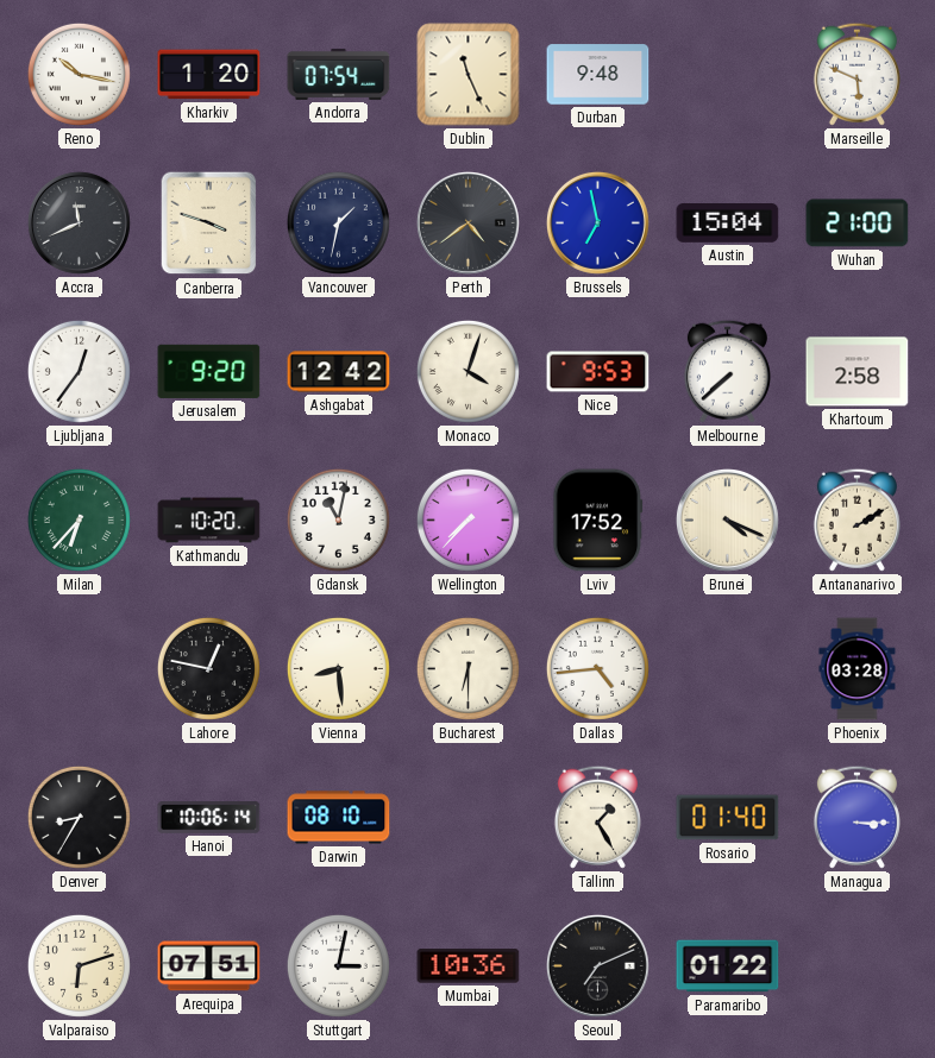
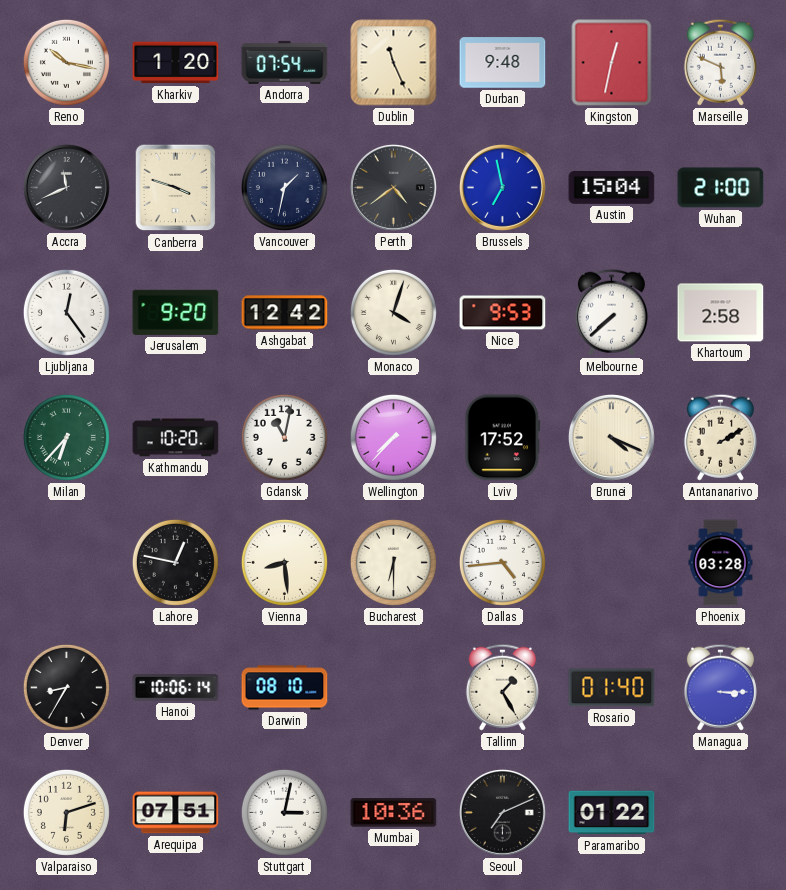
Kingston: none -> 12:32
Ljubljana: 12:36 -> 12:24
